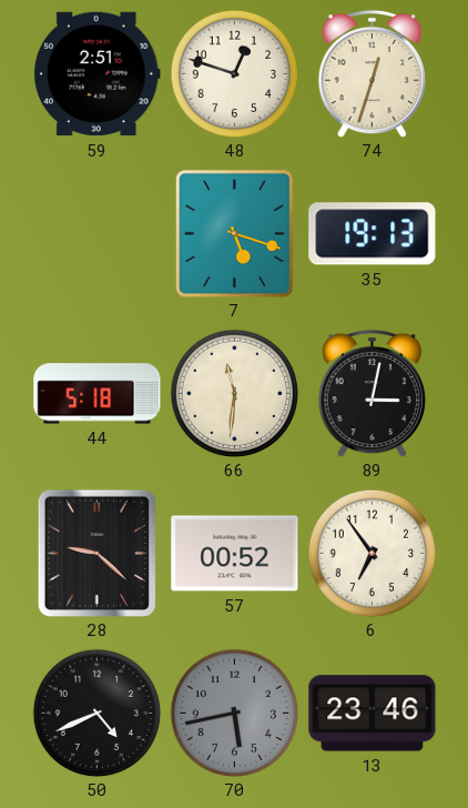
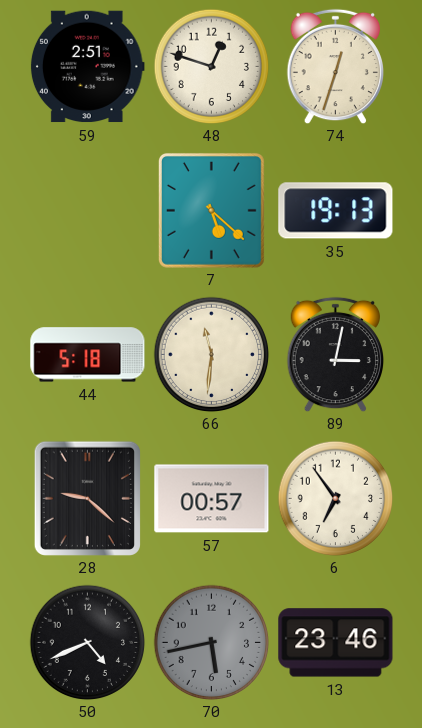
7: 5:18 -> 5:22
57: 00:52 -> 00:57
